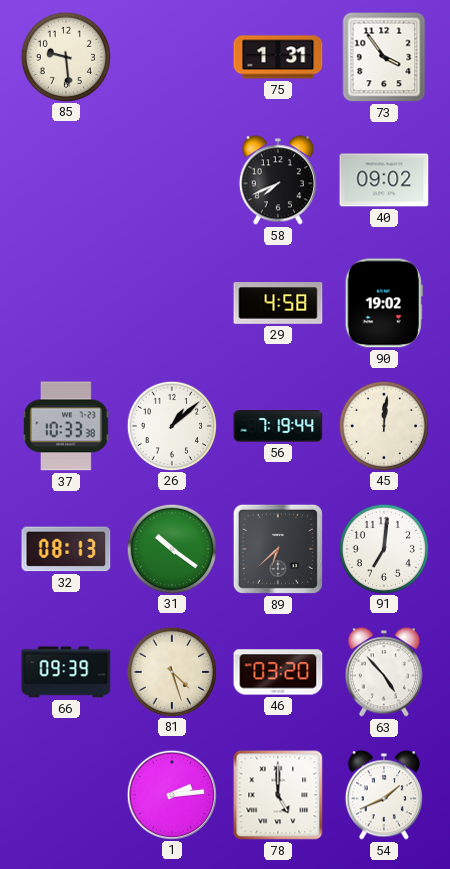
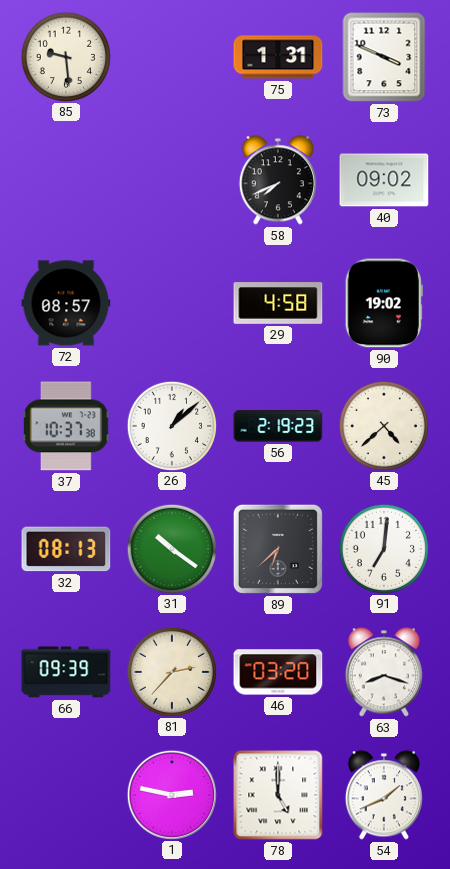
73: 3:54 -> 3:49
72: none -> 08:57
37: 10:33 -> 10:37
56: 7:19 -> 2:19
45: 12:01 -> 4:38
81: 4:27 -> 2:37
63: 4:53 -> 8:18
1: 2:14 -> 2:47
